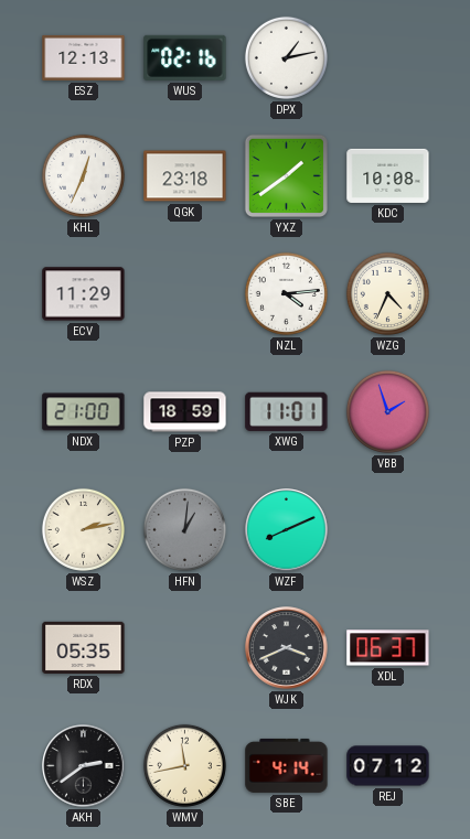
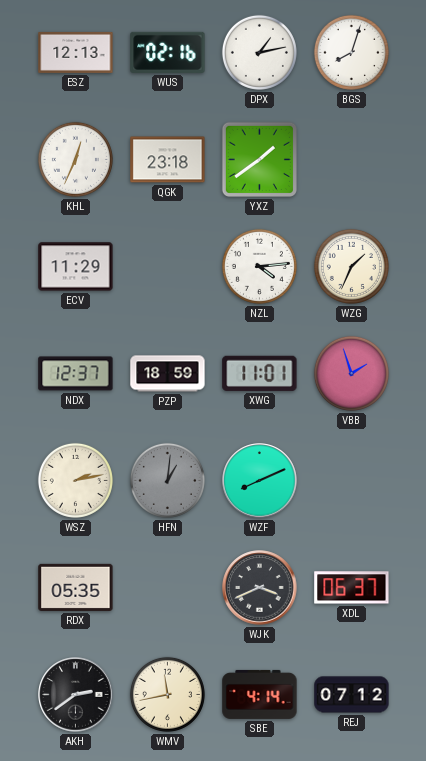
BGS: none -> 8:03
KDC: 10:08 -> none
WZG: 4:34 -> 1:34
NDX: 21:00 -> 12:37
